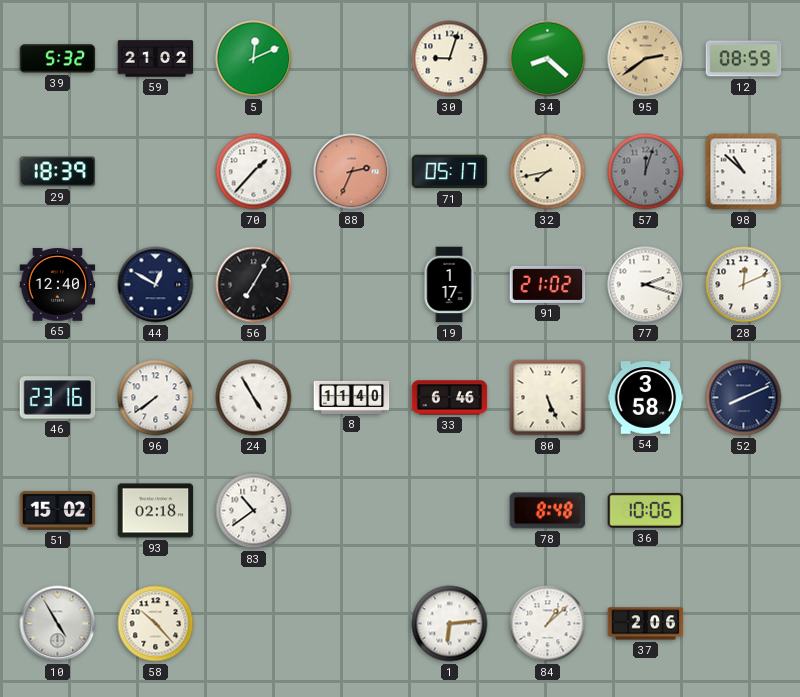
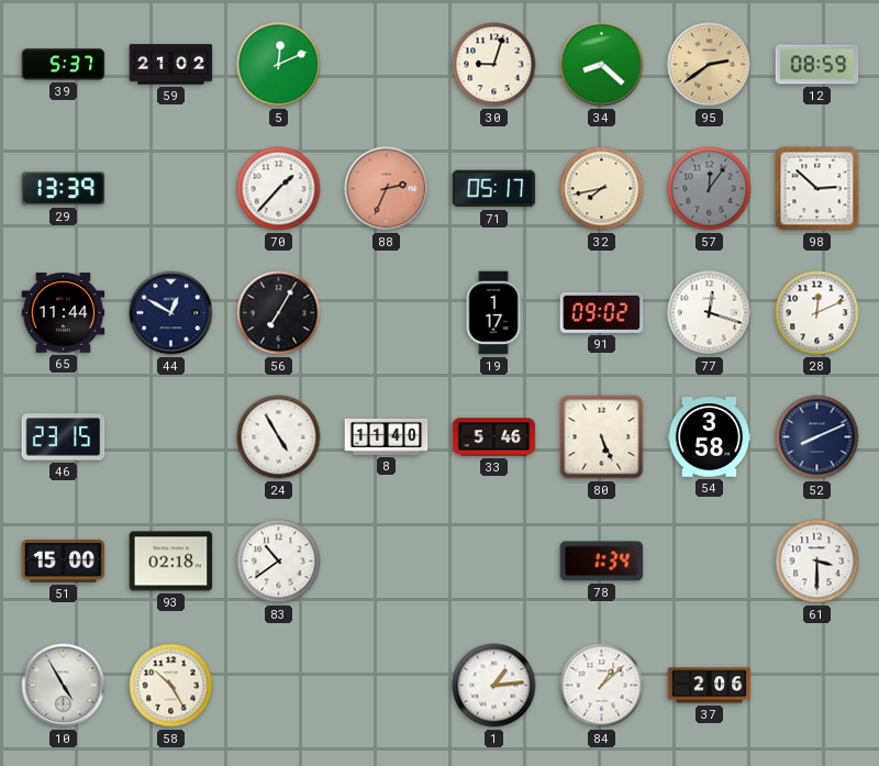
39: 5:32 -> 5:37
29: 18:39 -> 13:39
57: 12:03 -> 12:06
98: 10:52 -> 2:52
65: 12:40 -> 11:44
91: 21:02 -> 09:02
77: 2:18 -> 12:18
46: 23:16 -> 23:15
96: 7:39 -> none
33: 6:46 -> 5:46
51: 15:02 -> 15:00
78: 8:48 -> 1:34
36: 10:06 -> none
61: none -> 3:30
58: 10:23 -> 10:25
1: 6:14 -> 1:14
